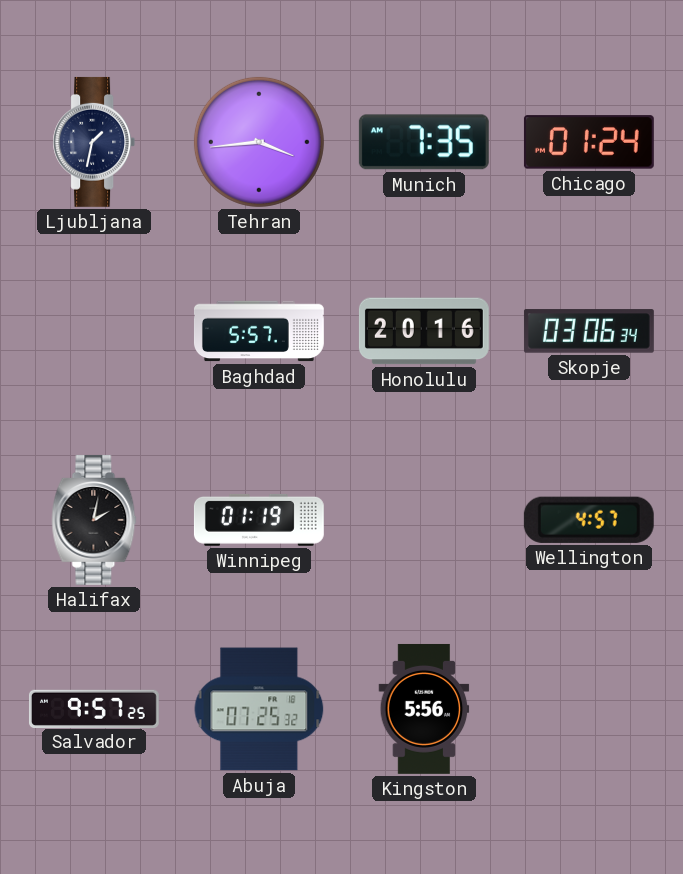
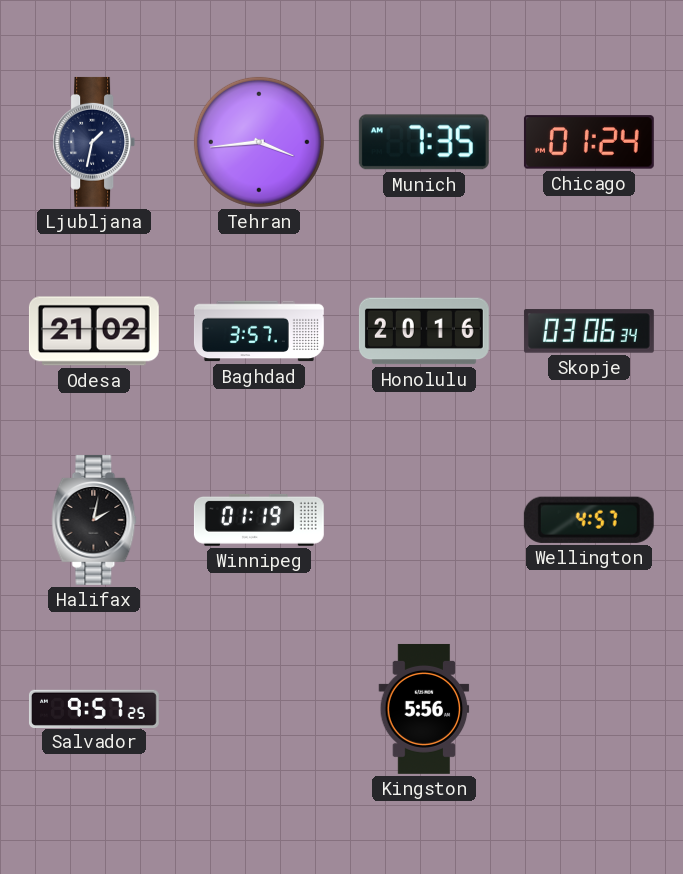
Odesa: none -> 21:02
Baghdad: 5:57 -> 3:57
Abuja: 07:25 -> none
